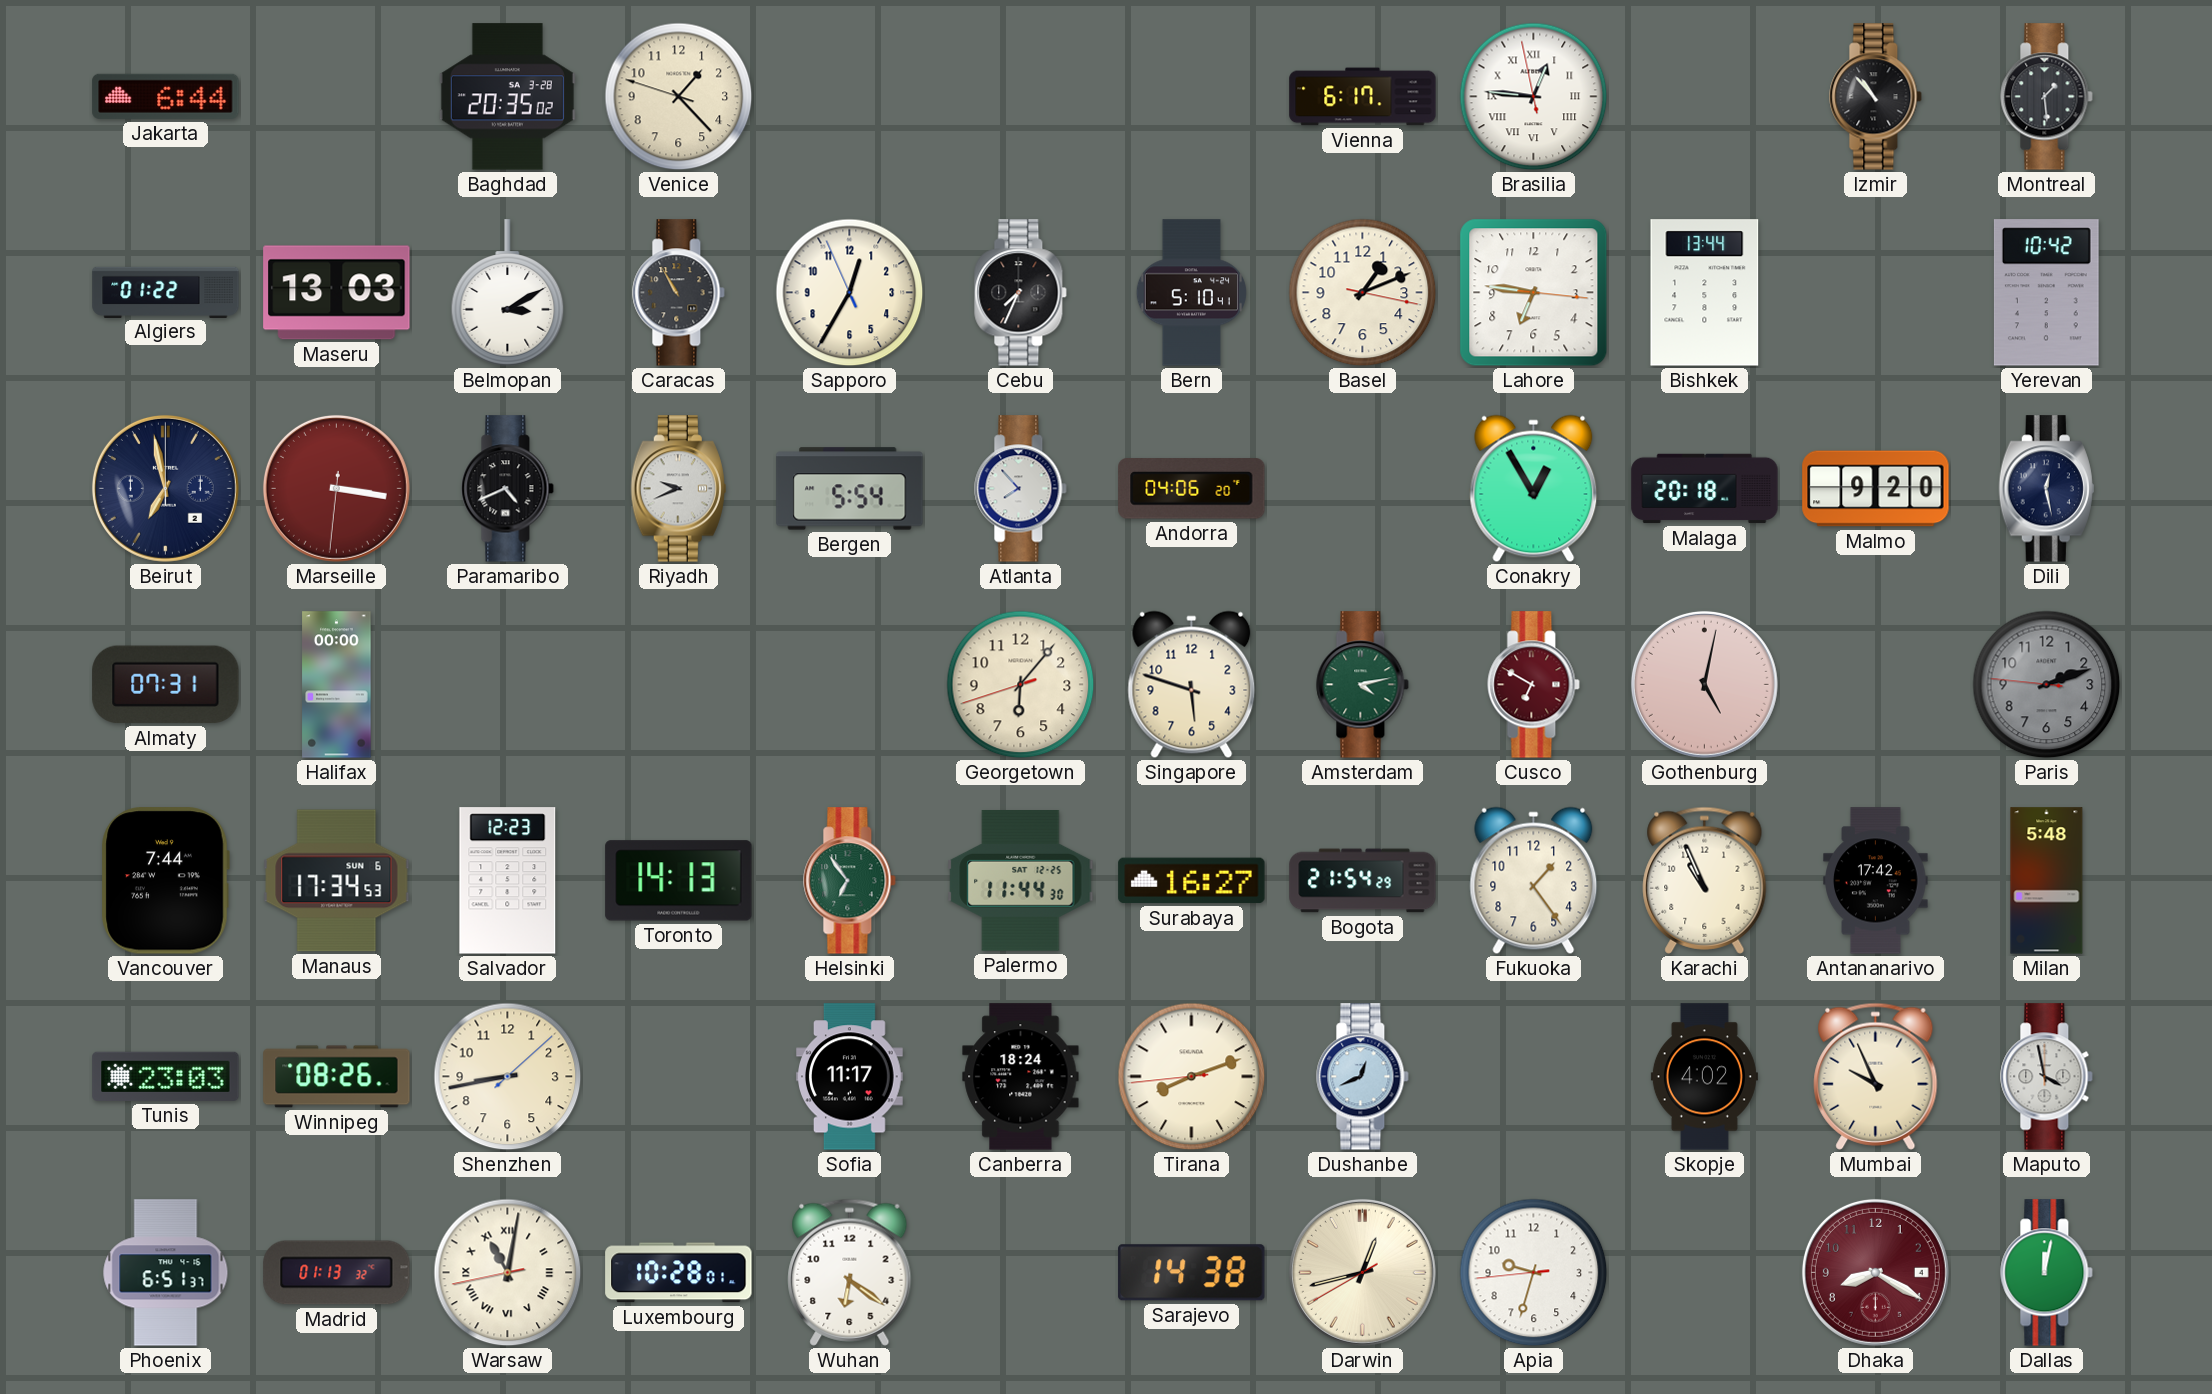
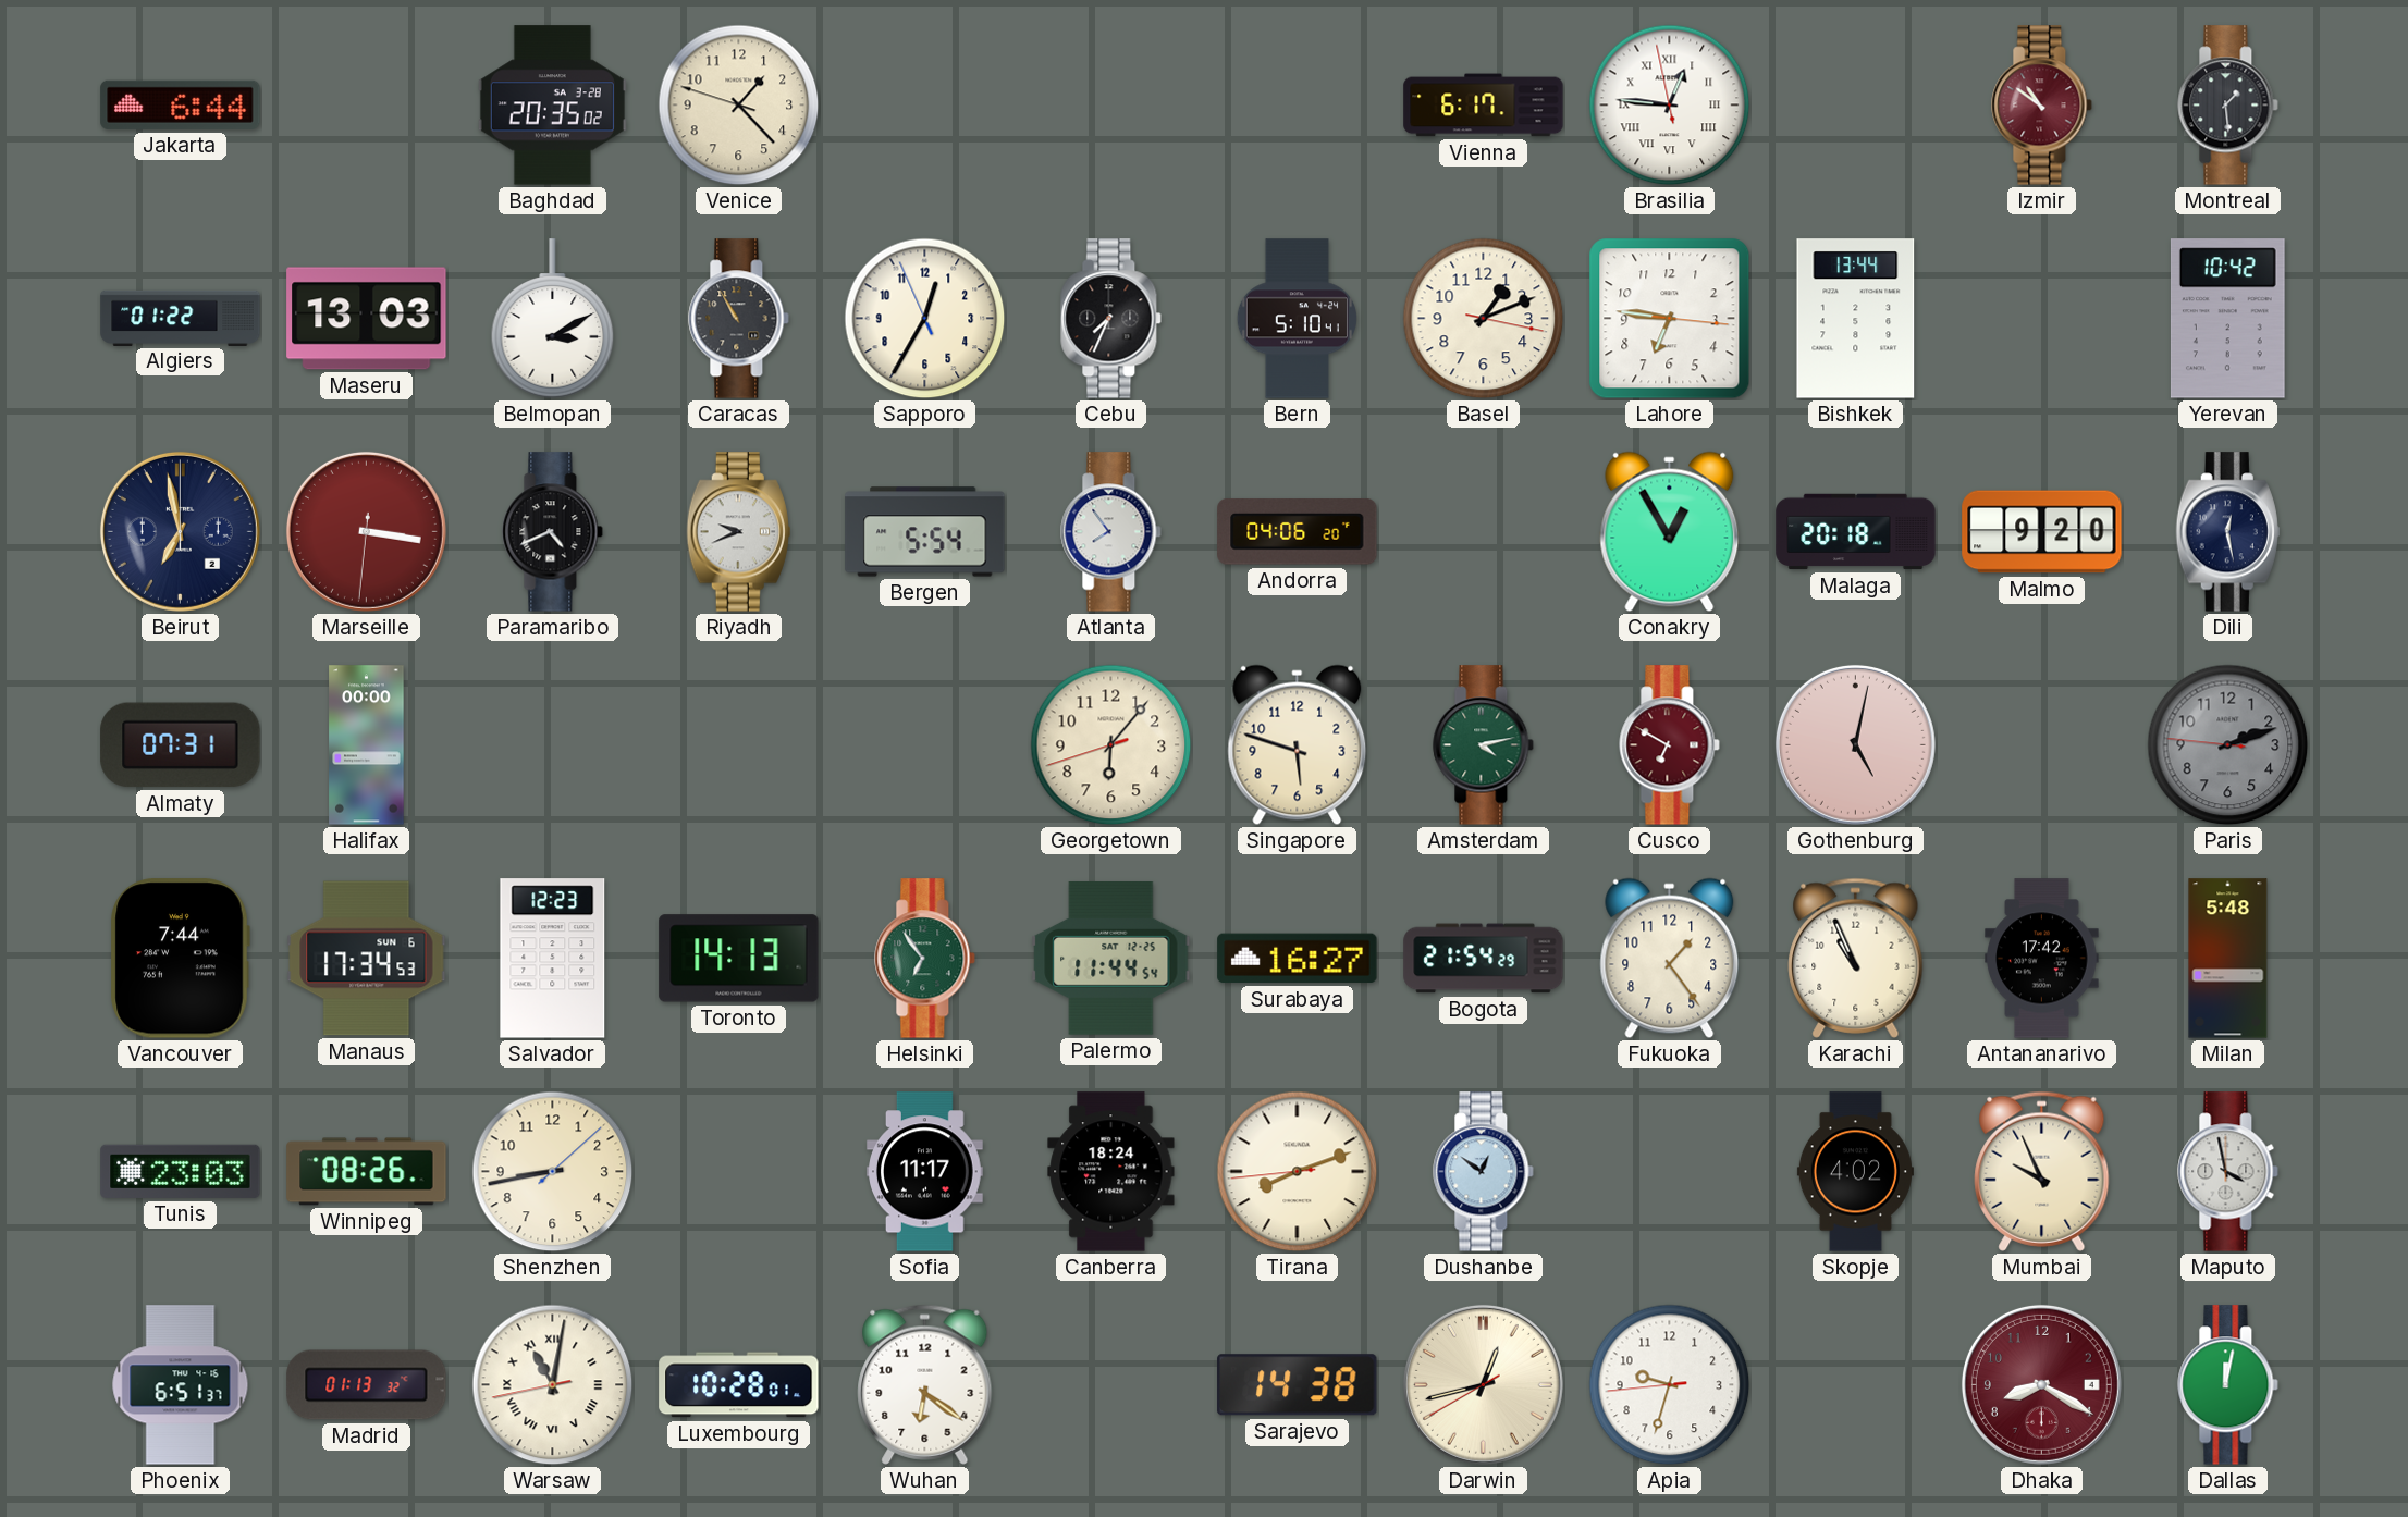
Izmir: 10:53 -> 10:51
Izmir dial: black -> burgundy
Atlanta: 7:53 -> 7:54
Palermo: 11:44:30 -> 11:44:54
Dushanbe: 12:41 -> 12:51
